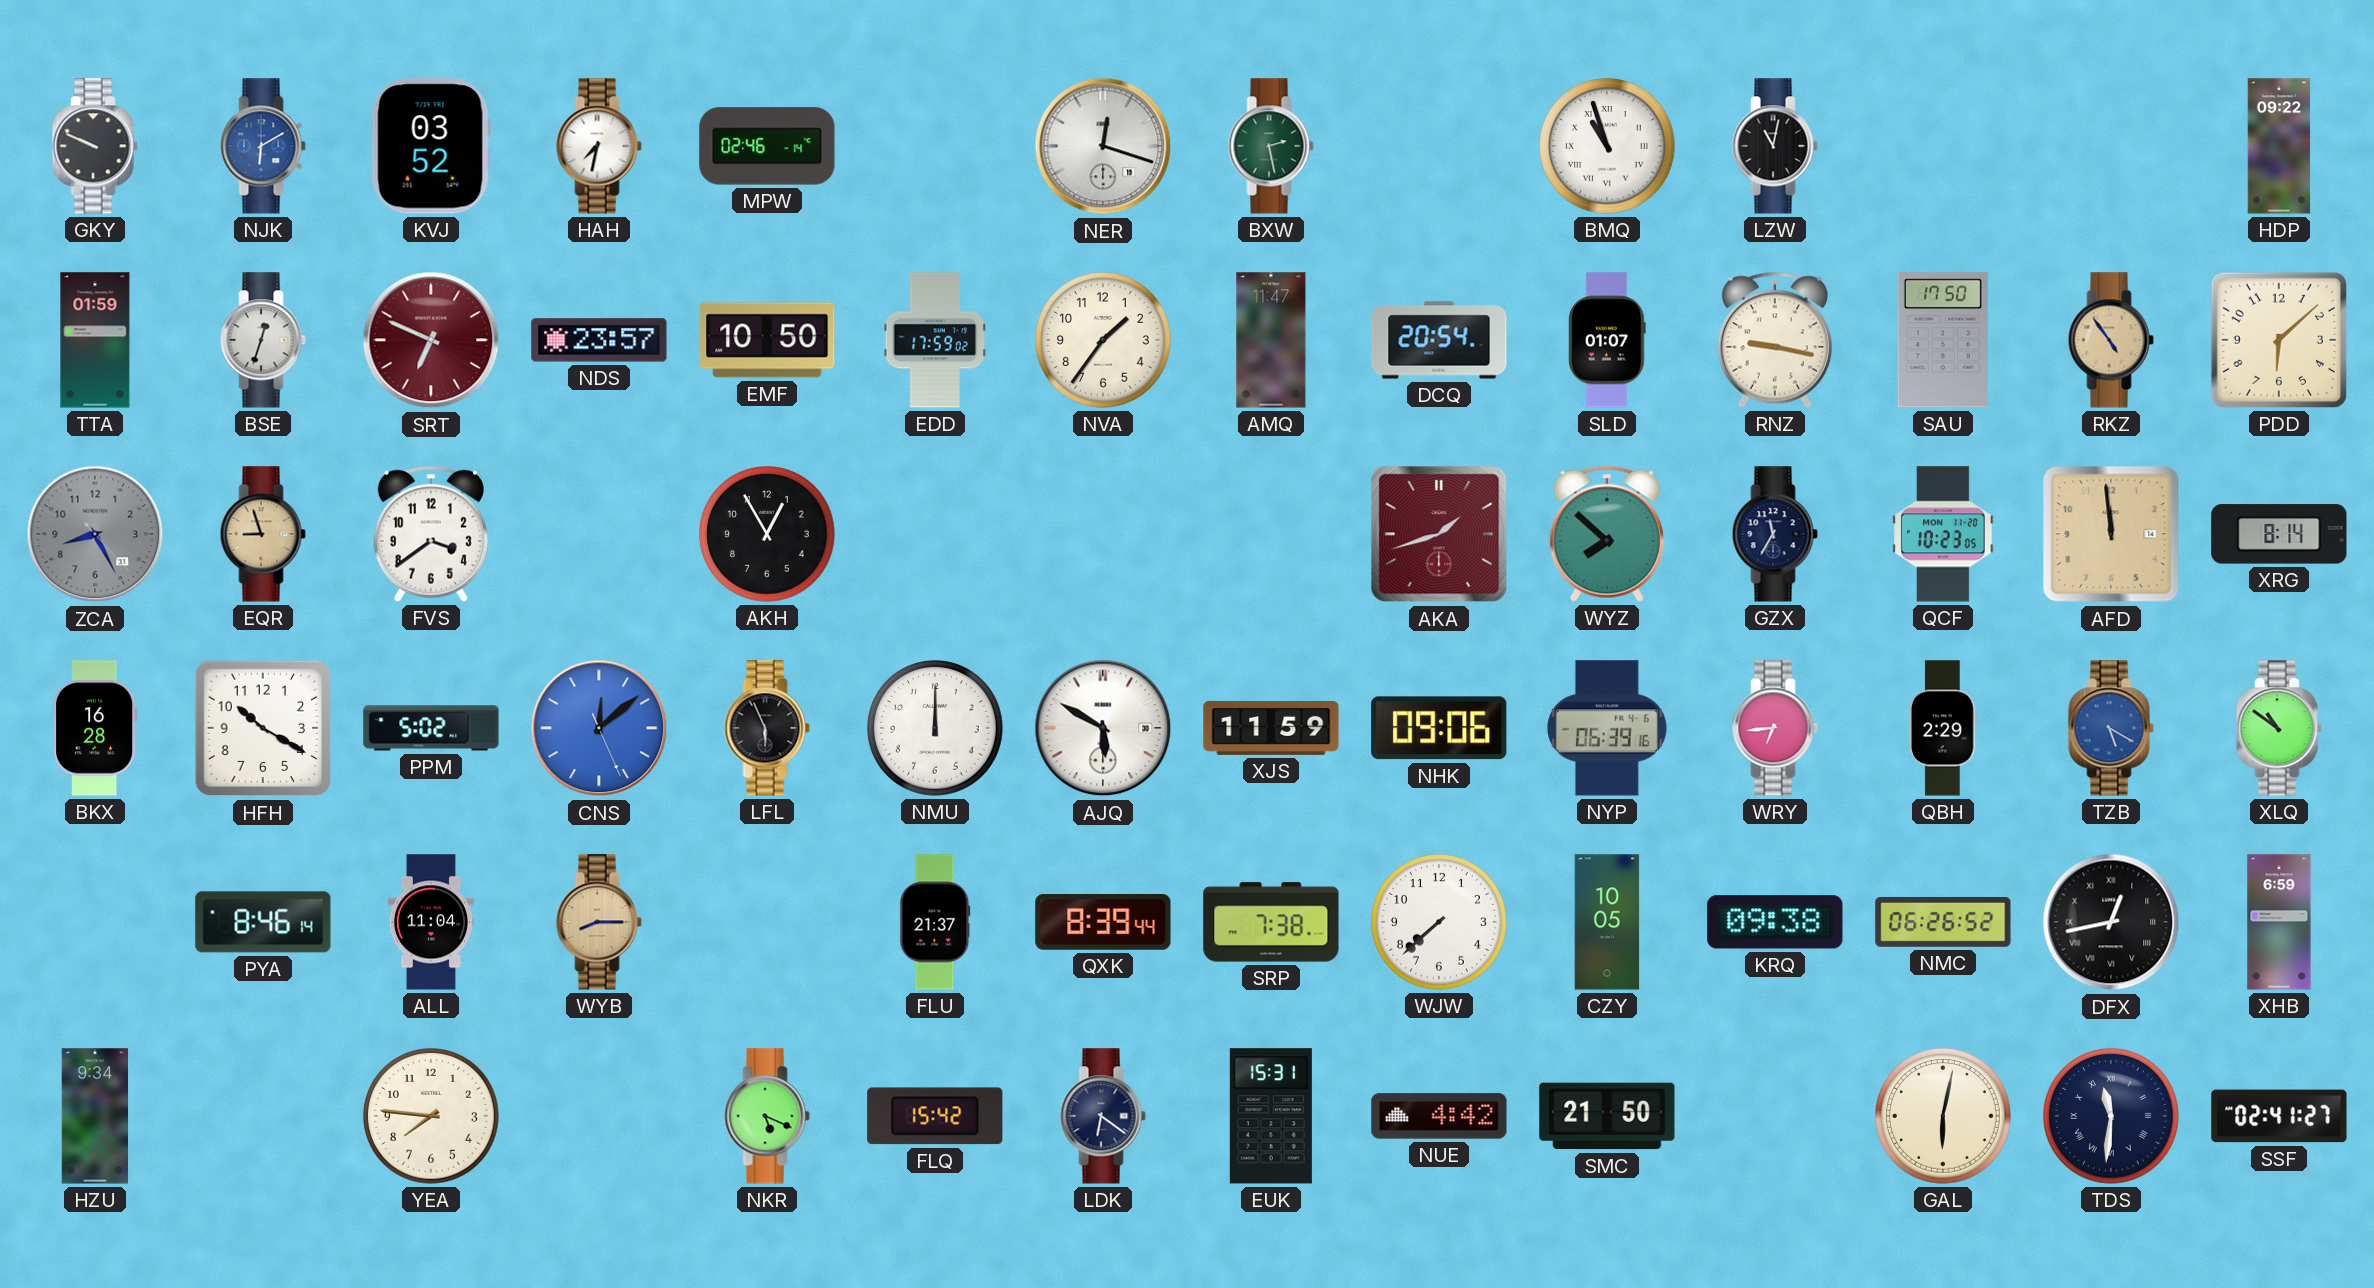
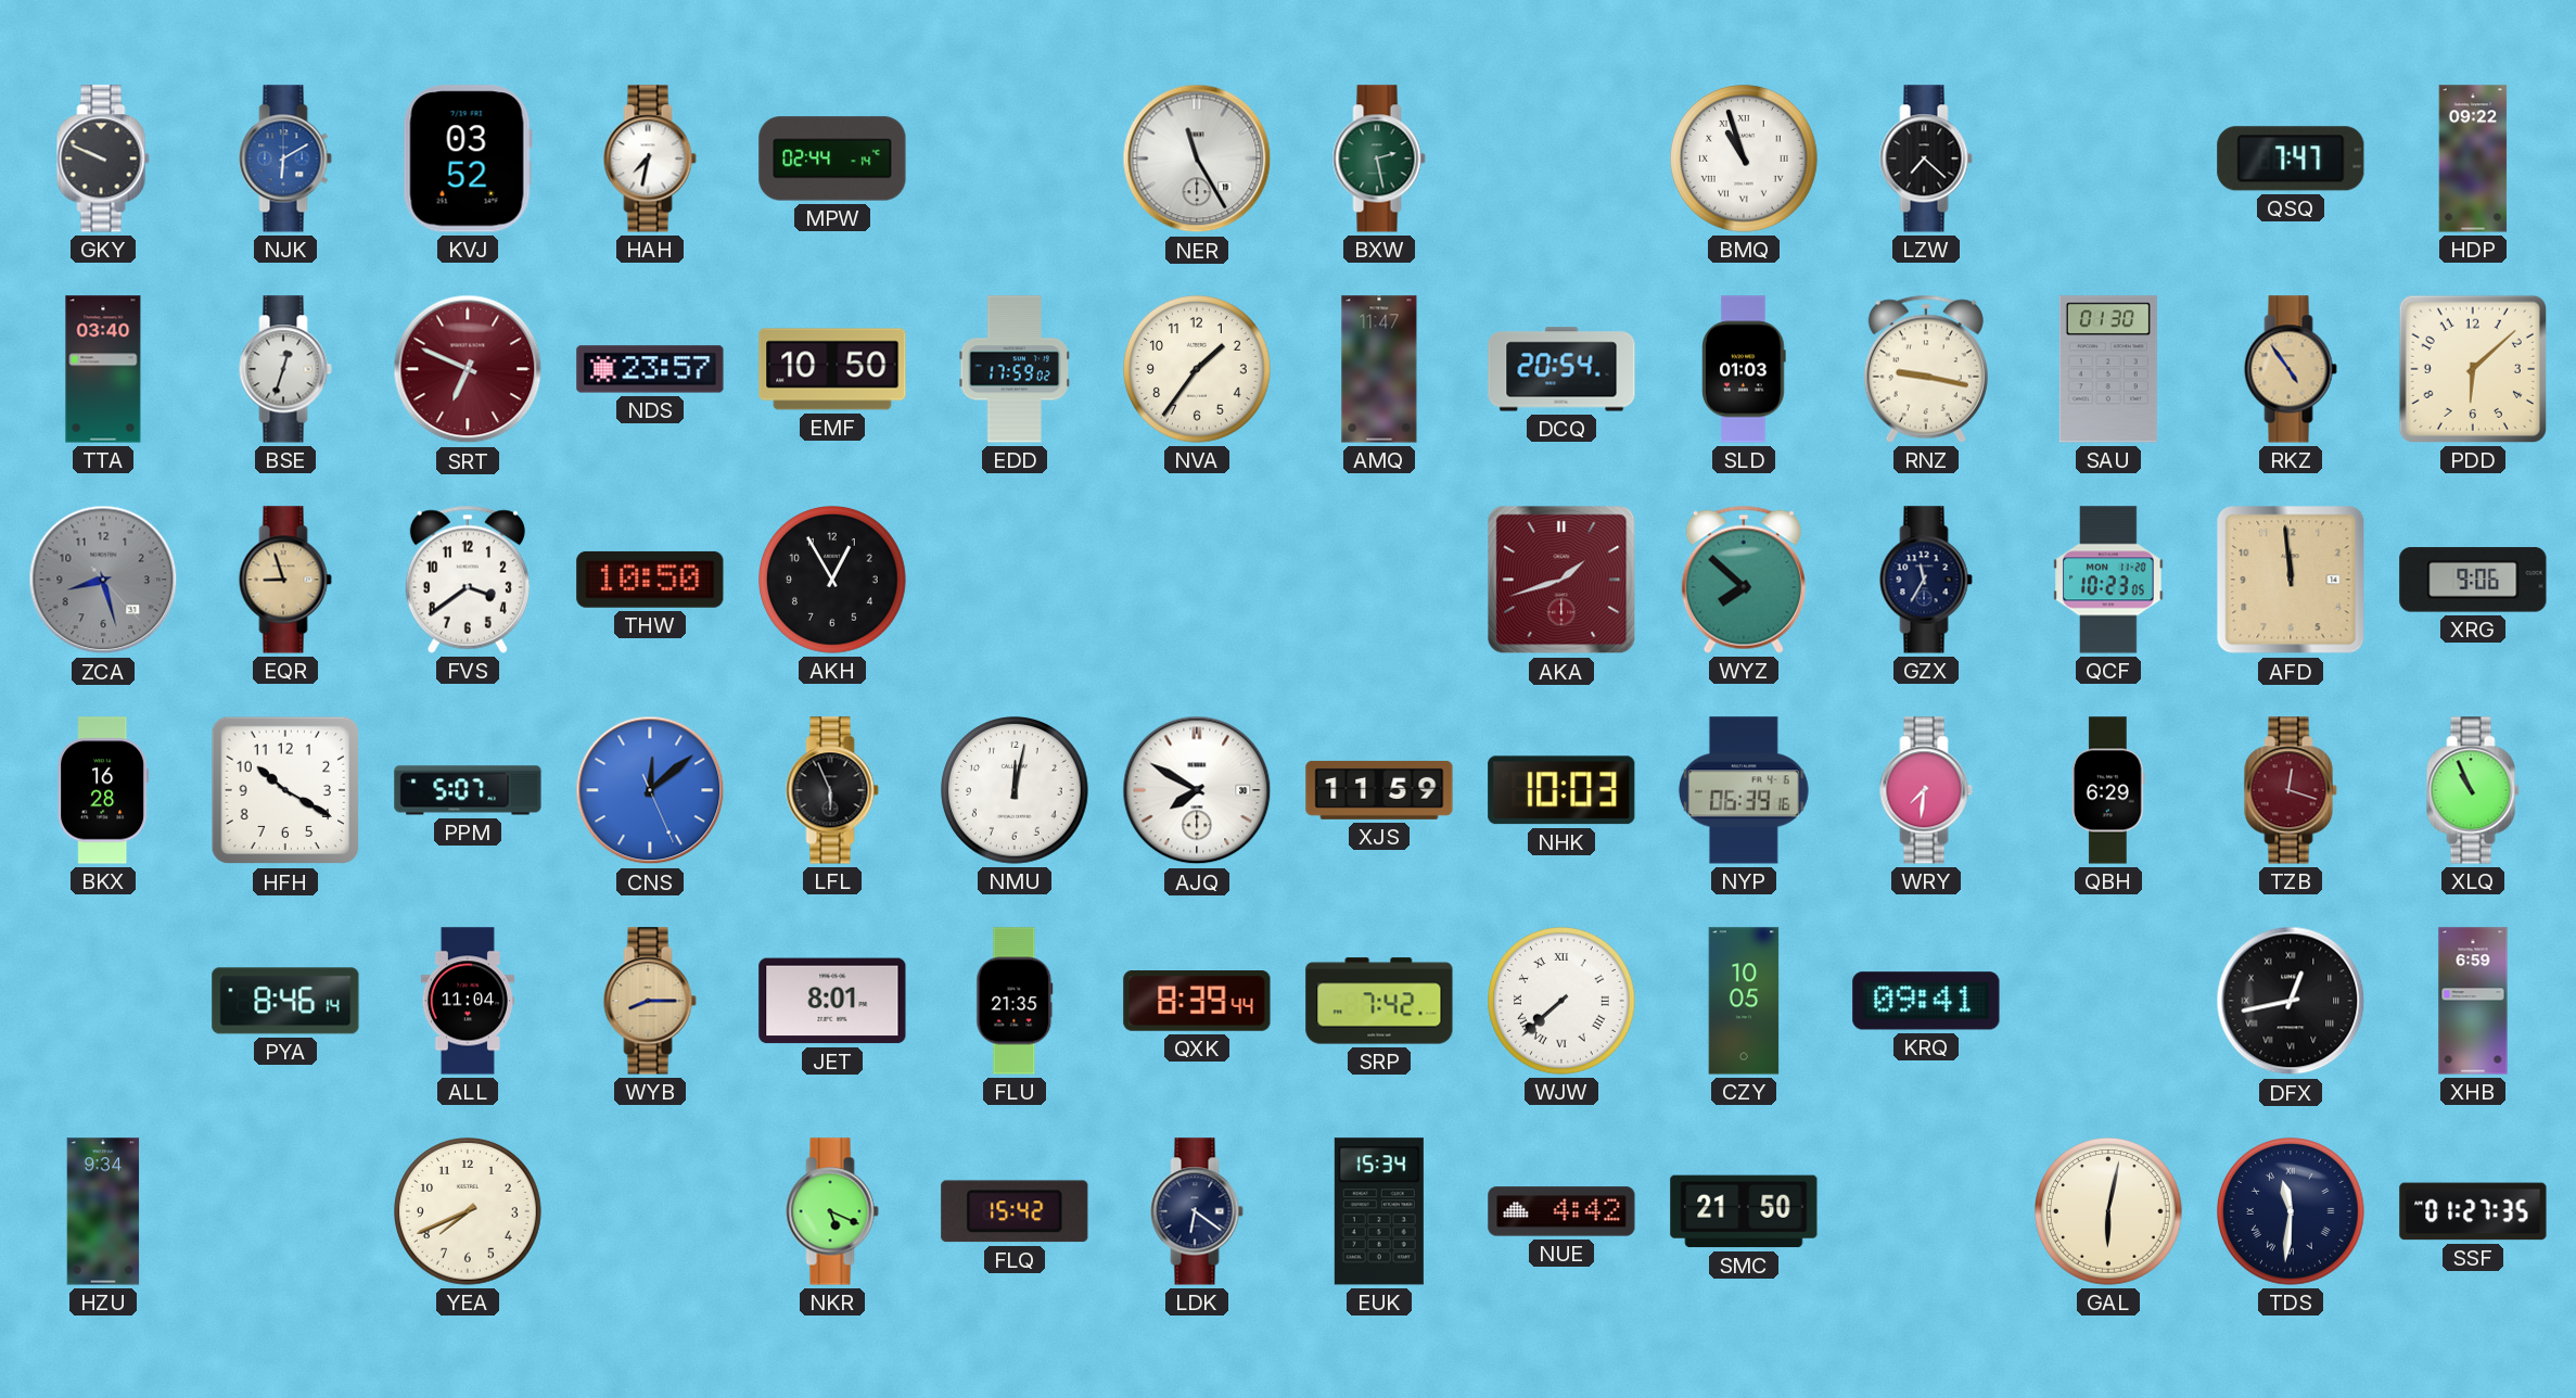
MPW: 02:46 -> 02:44
NER: 12:18 -> 11:25
LZW: 11:02 -> 7:22
QSQ: none -> 7:47
TTA: 01:59 -> 03:40
SLD: 01:07 -> 01:03
SAU: 17:50 -> 01:30
ZCA: 8:25 -> 8:27
THW: none -> 10:50
XRG: 8:14 -> 9:06
PPM: 5:02 -> 5:07
NMU: 12:00 -> 12:02
AJQ: 5:50 -> 7:50
NHK: 09:06 -> 10:03
WRY: 6:44 -> 7:31
QBH: 2:29 -> 6:29
TZB: 5:20 -> 12:18
TZB dial: blue -> burgundy
XLQ: 10:51 -> 10:56
JET: none -> 8:01
FLU: 21:37 -> 21:35
SRP: 7:38 -> 7:42
WJW numerals: Arabic -> Roman
KRQ: 09:38 -> 09:41
NMC: 06:26 -> none
YEA: 7:46 -> 7:41
EUK: 15:31 -> 15:34
SSF: 02:41 -> 01:27
